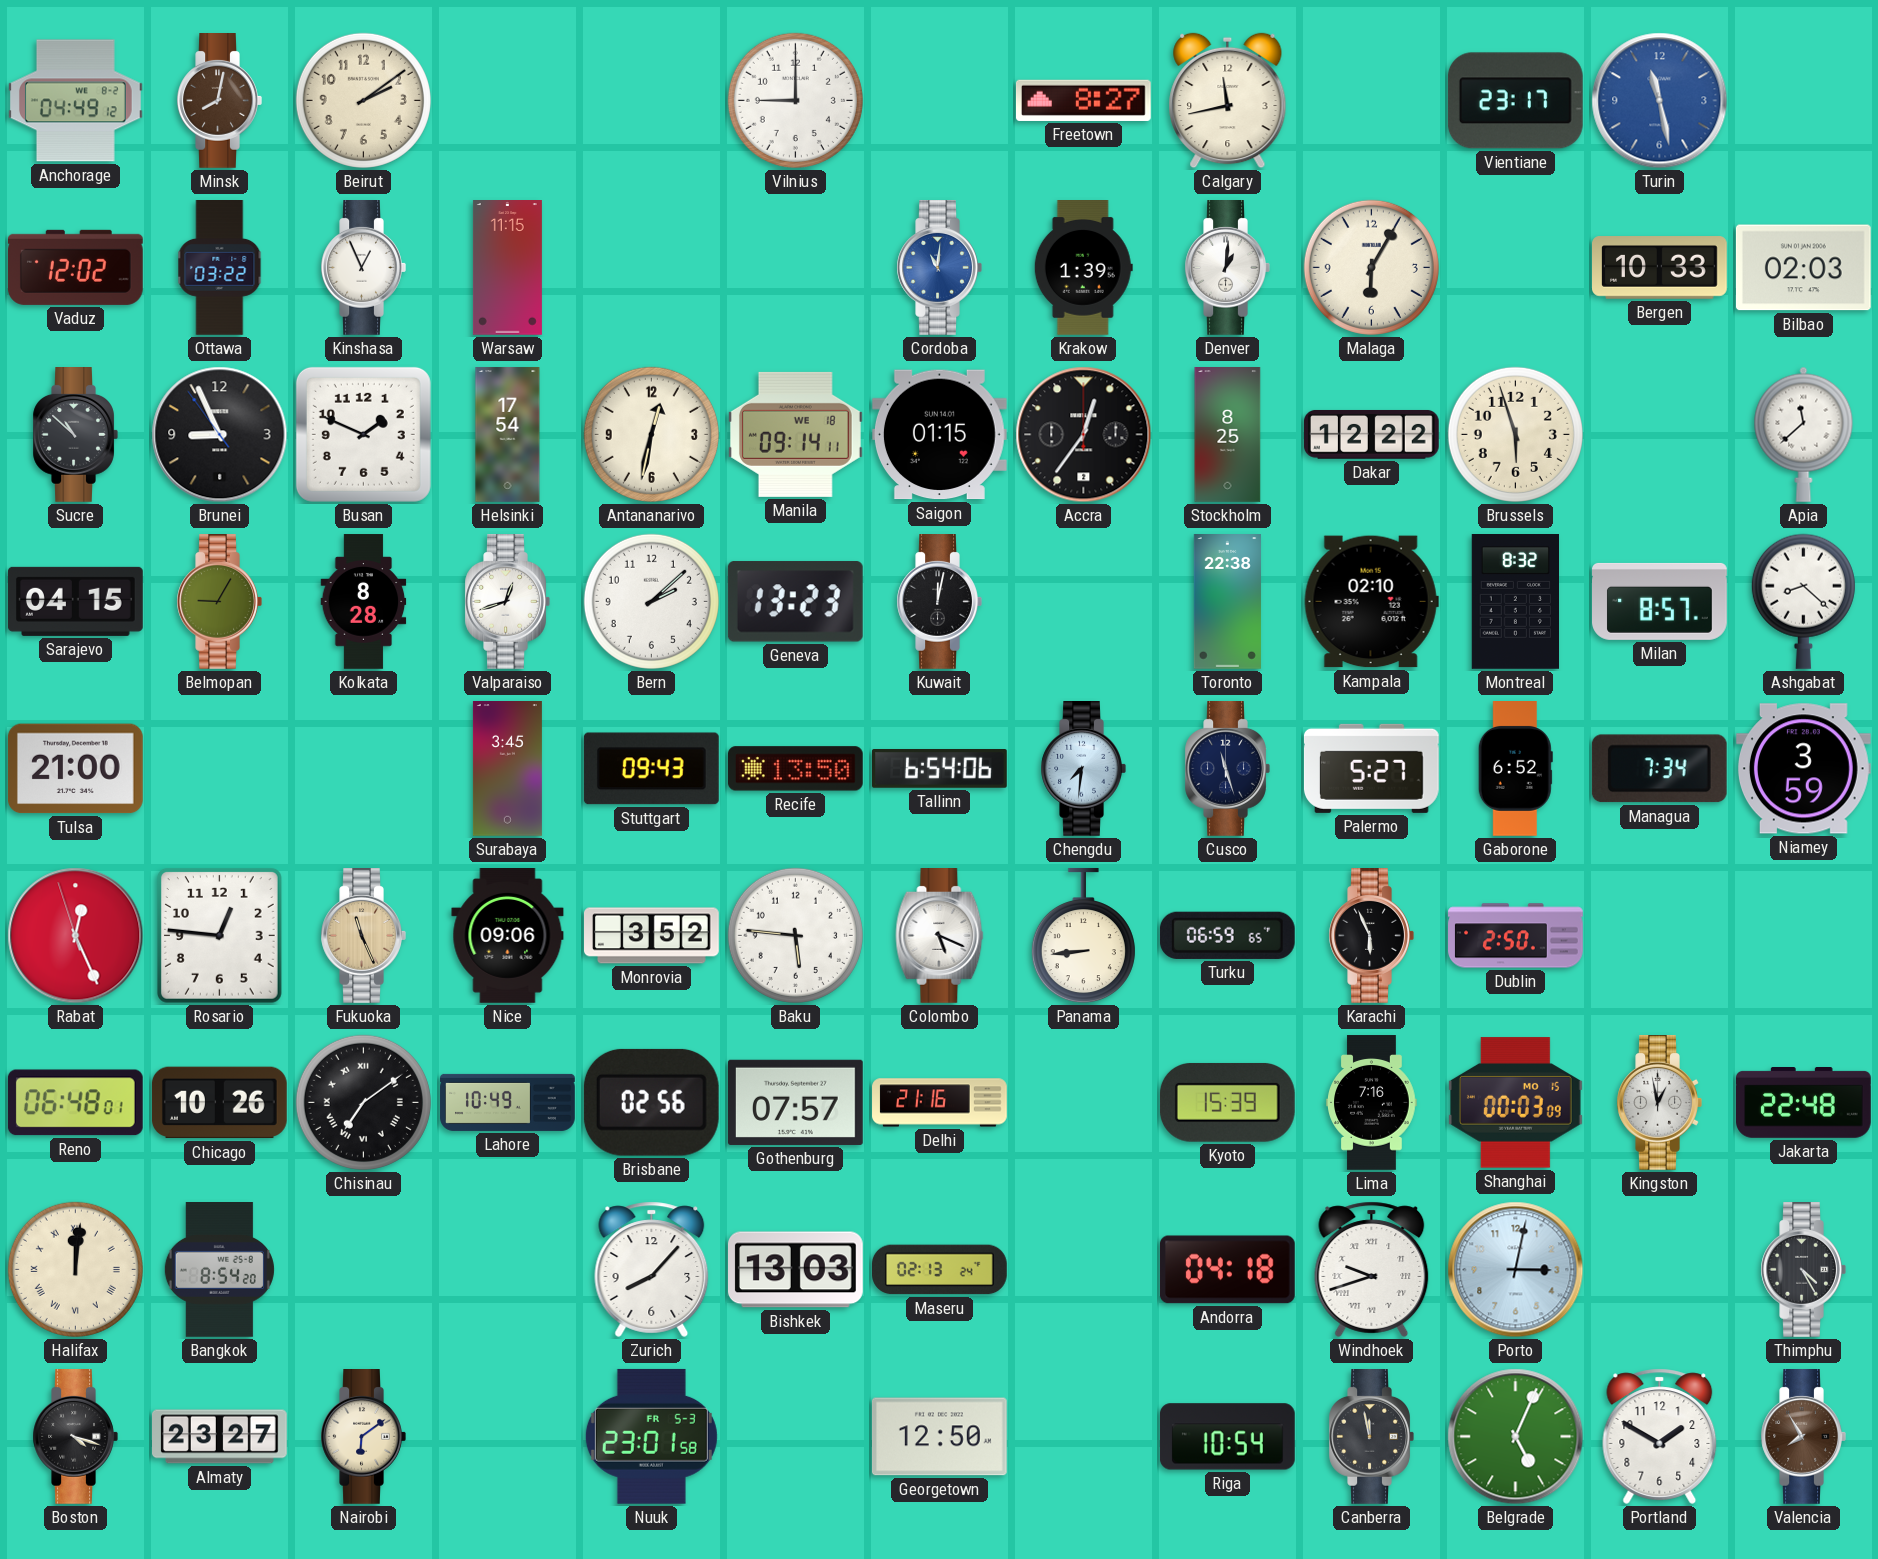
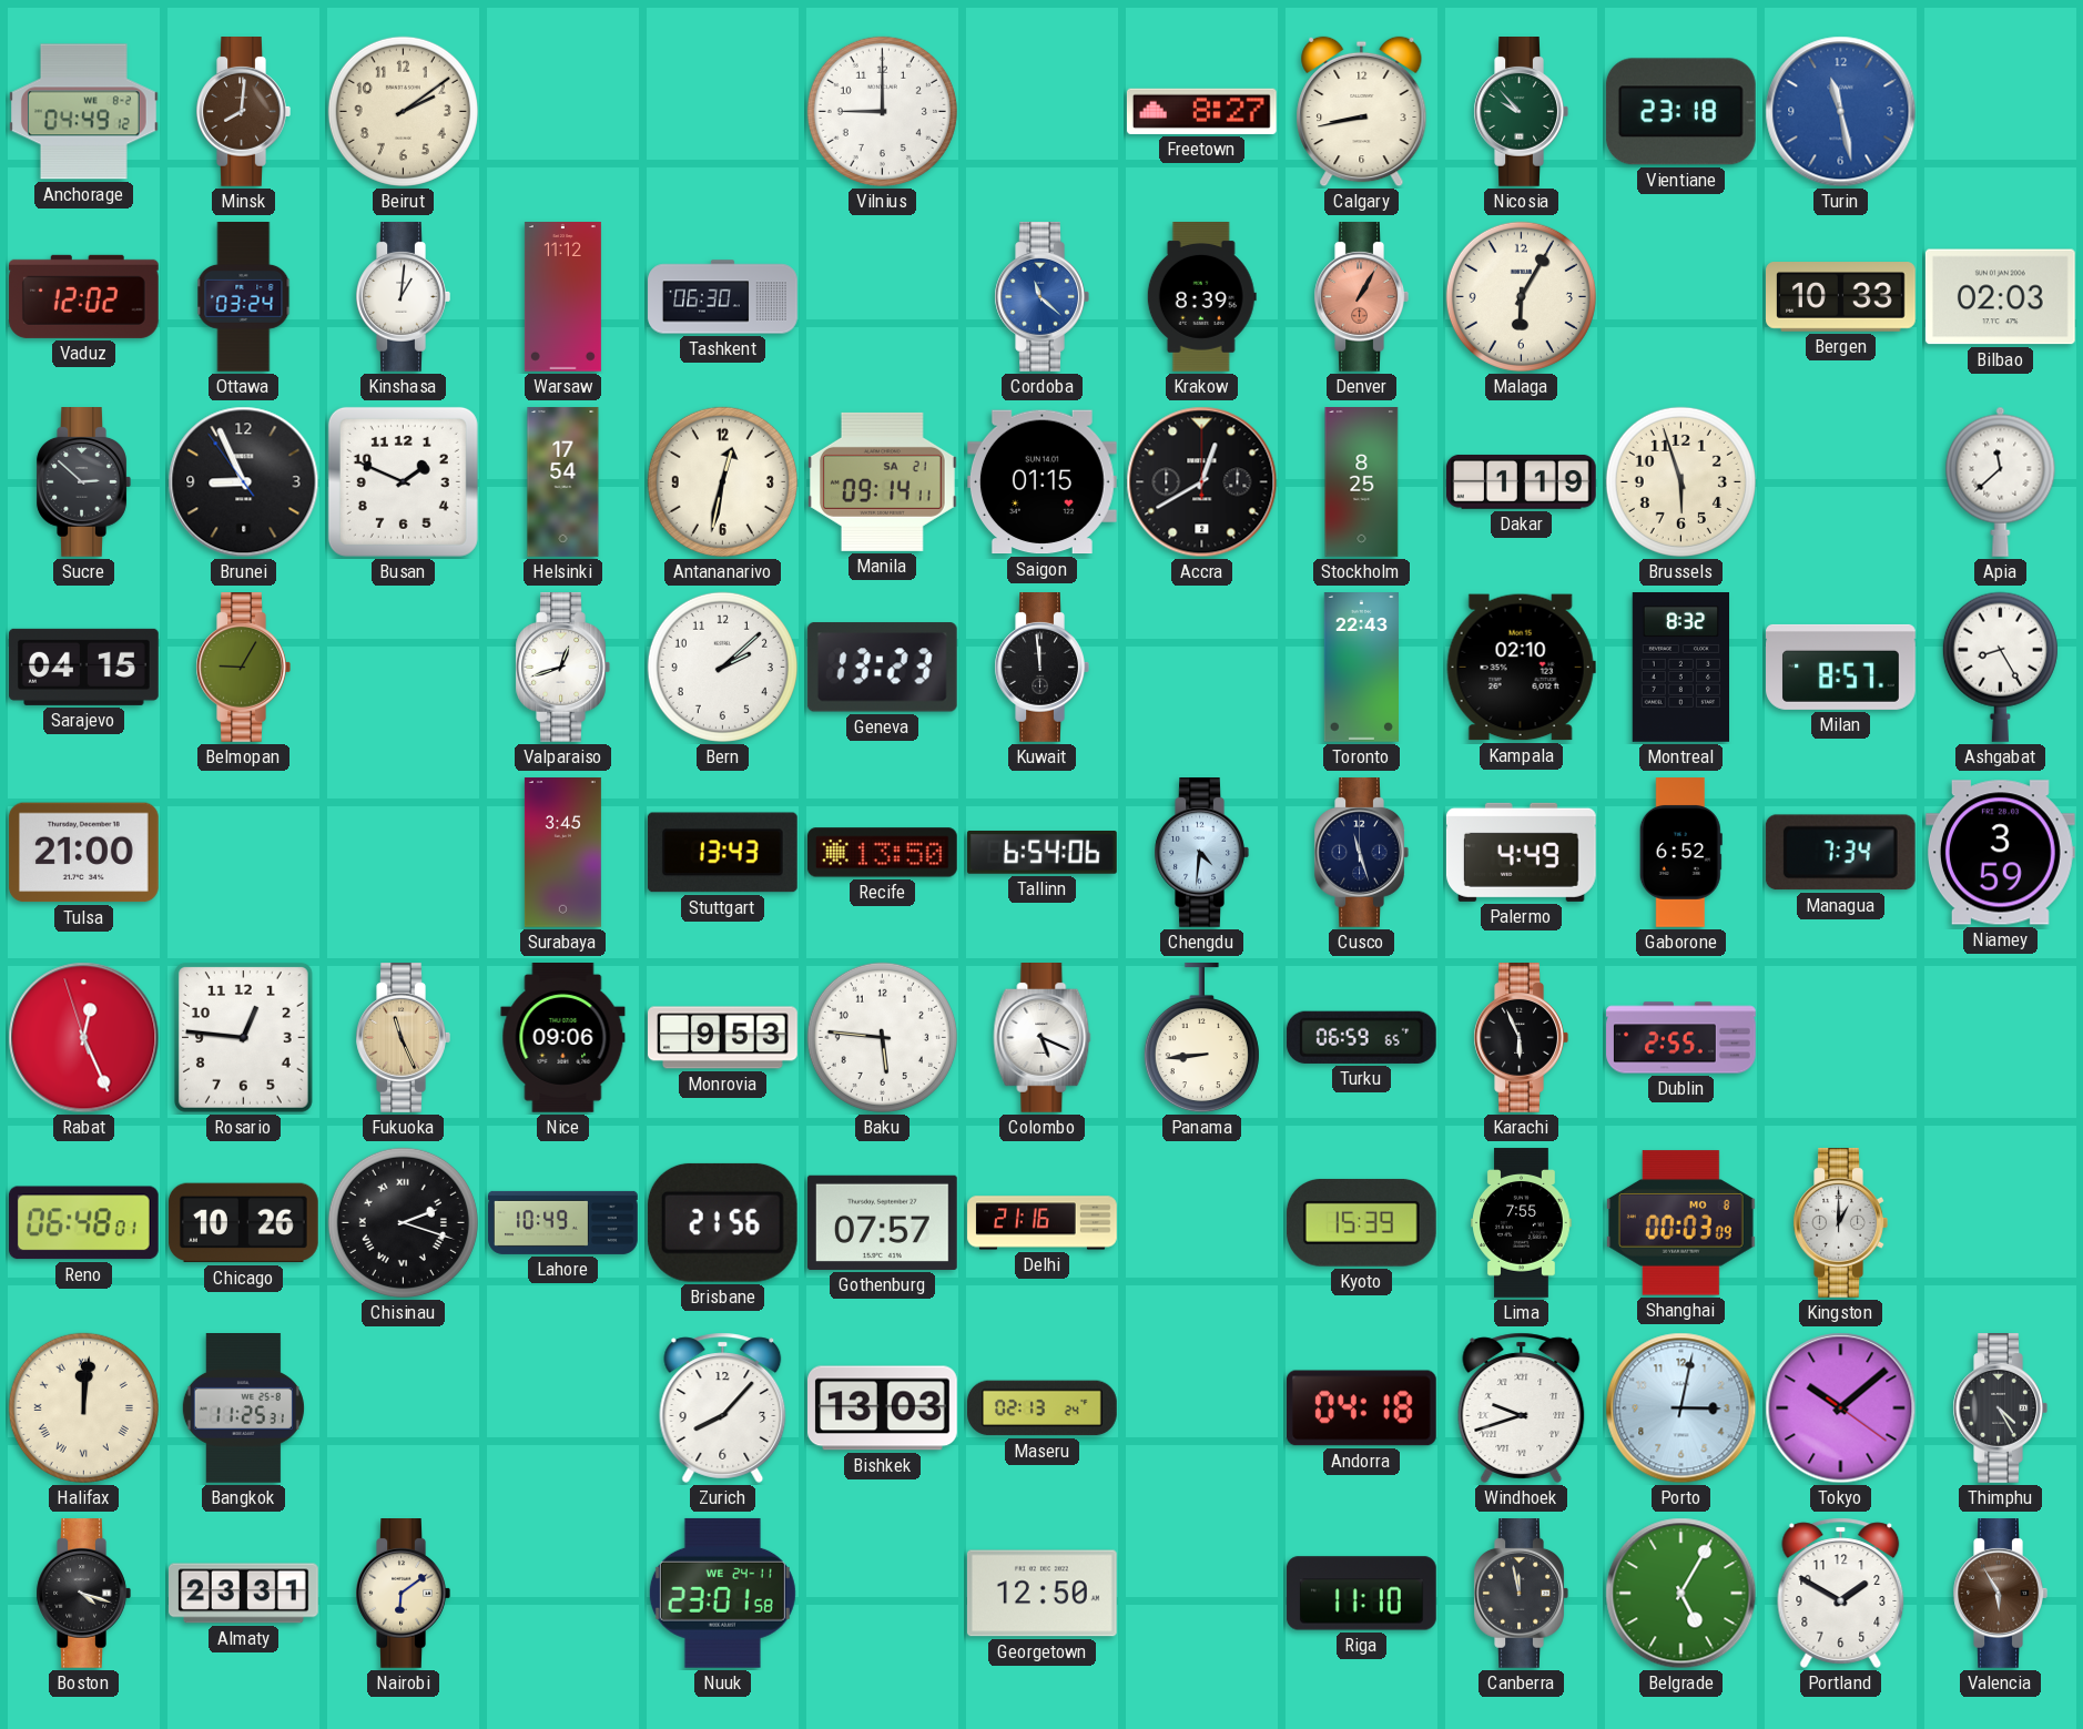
Minsk: 8:02 -> 8:01
Calgary: 11:43 -> 8:43
Nicosia: none -> 9:53
Vientiane: 23:17 -> 23:18
Ottawa: 03:22 -> 03:24
Kinshasa: 12:56 -> 1:01
Warsaw: 11:15 -> 11:12
Tashkent: none -> 06:30
Cordoba: 11:01 -> 11:22
Krakow: 1:39 -> 8:39
Denver: 1:01 -> 1:05
Denver dial: white -> salmon
Sucre: 10:52 -> 2:52
Manila date: WE 18 -> SA 21
Accra: 12:36 -> 12:40
Dakar: 12:22 -> 1:19
Kolkata: 8:28 -> none
Kuwait: 12:02 -> 11:59
Toronto: 22:38 -> 22:43
Ashgabat: 8:22 -> 8:25
Stuttgart: 09:43 -> 13:43
Chengdu: 7:31 -> 4:31
Palermo: 5:27 -> 4:49
Monrovia: 3:52 -> 9:53
Dublin: 2:50 -> 2:55
Chisinau: 7:09 -> 2:18
Brisbane: 02:56 -> 21:56
Lima: 7:16 -> 7:55
Shanghai date: MO 15 -> MO 8
Kingston: 12:58 -> 1:00
Jakarta: 22:48 -> none
Bangkok: 8:54 -> 11:25
Tokyo: none -> 10:08
Almaty: 23:27 -> 23:31
Nuuk date: FR 5-3 -> WE 24-11
Riga: 10:54 -> 11:10
Belgrade: 5:04 -> 5:05
Valencia: 7:55 -> 5:55
